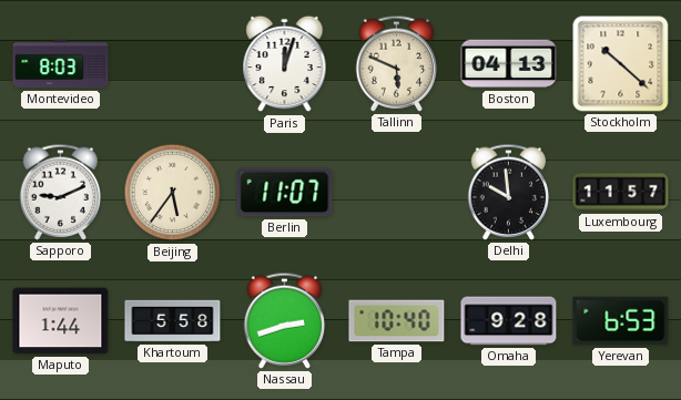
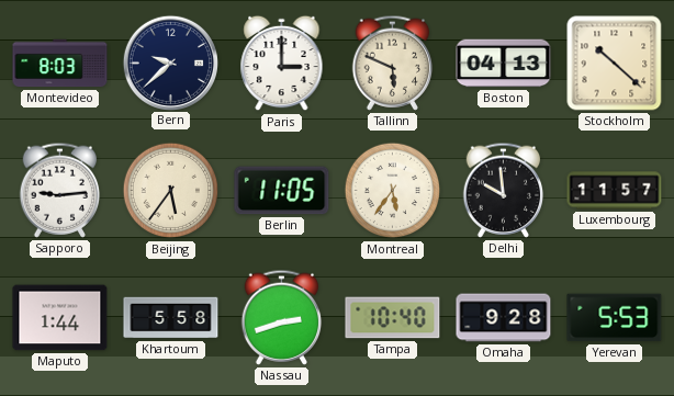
Bern: none -> 9:38
Paris: 12:03 -> 3:00
Sapporo: 9:11 -> 9:14
Berlin: 11:07 -> 11:05
Montreal: none -> 5:36
Yerevan: 6:53 -> 5:53
